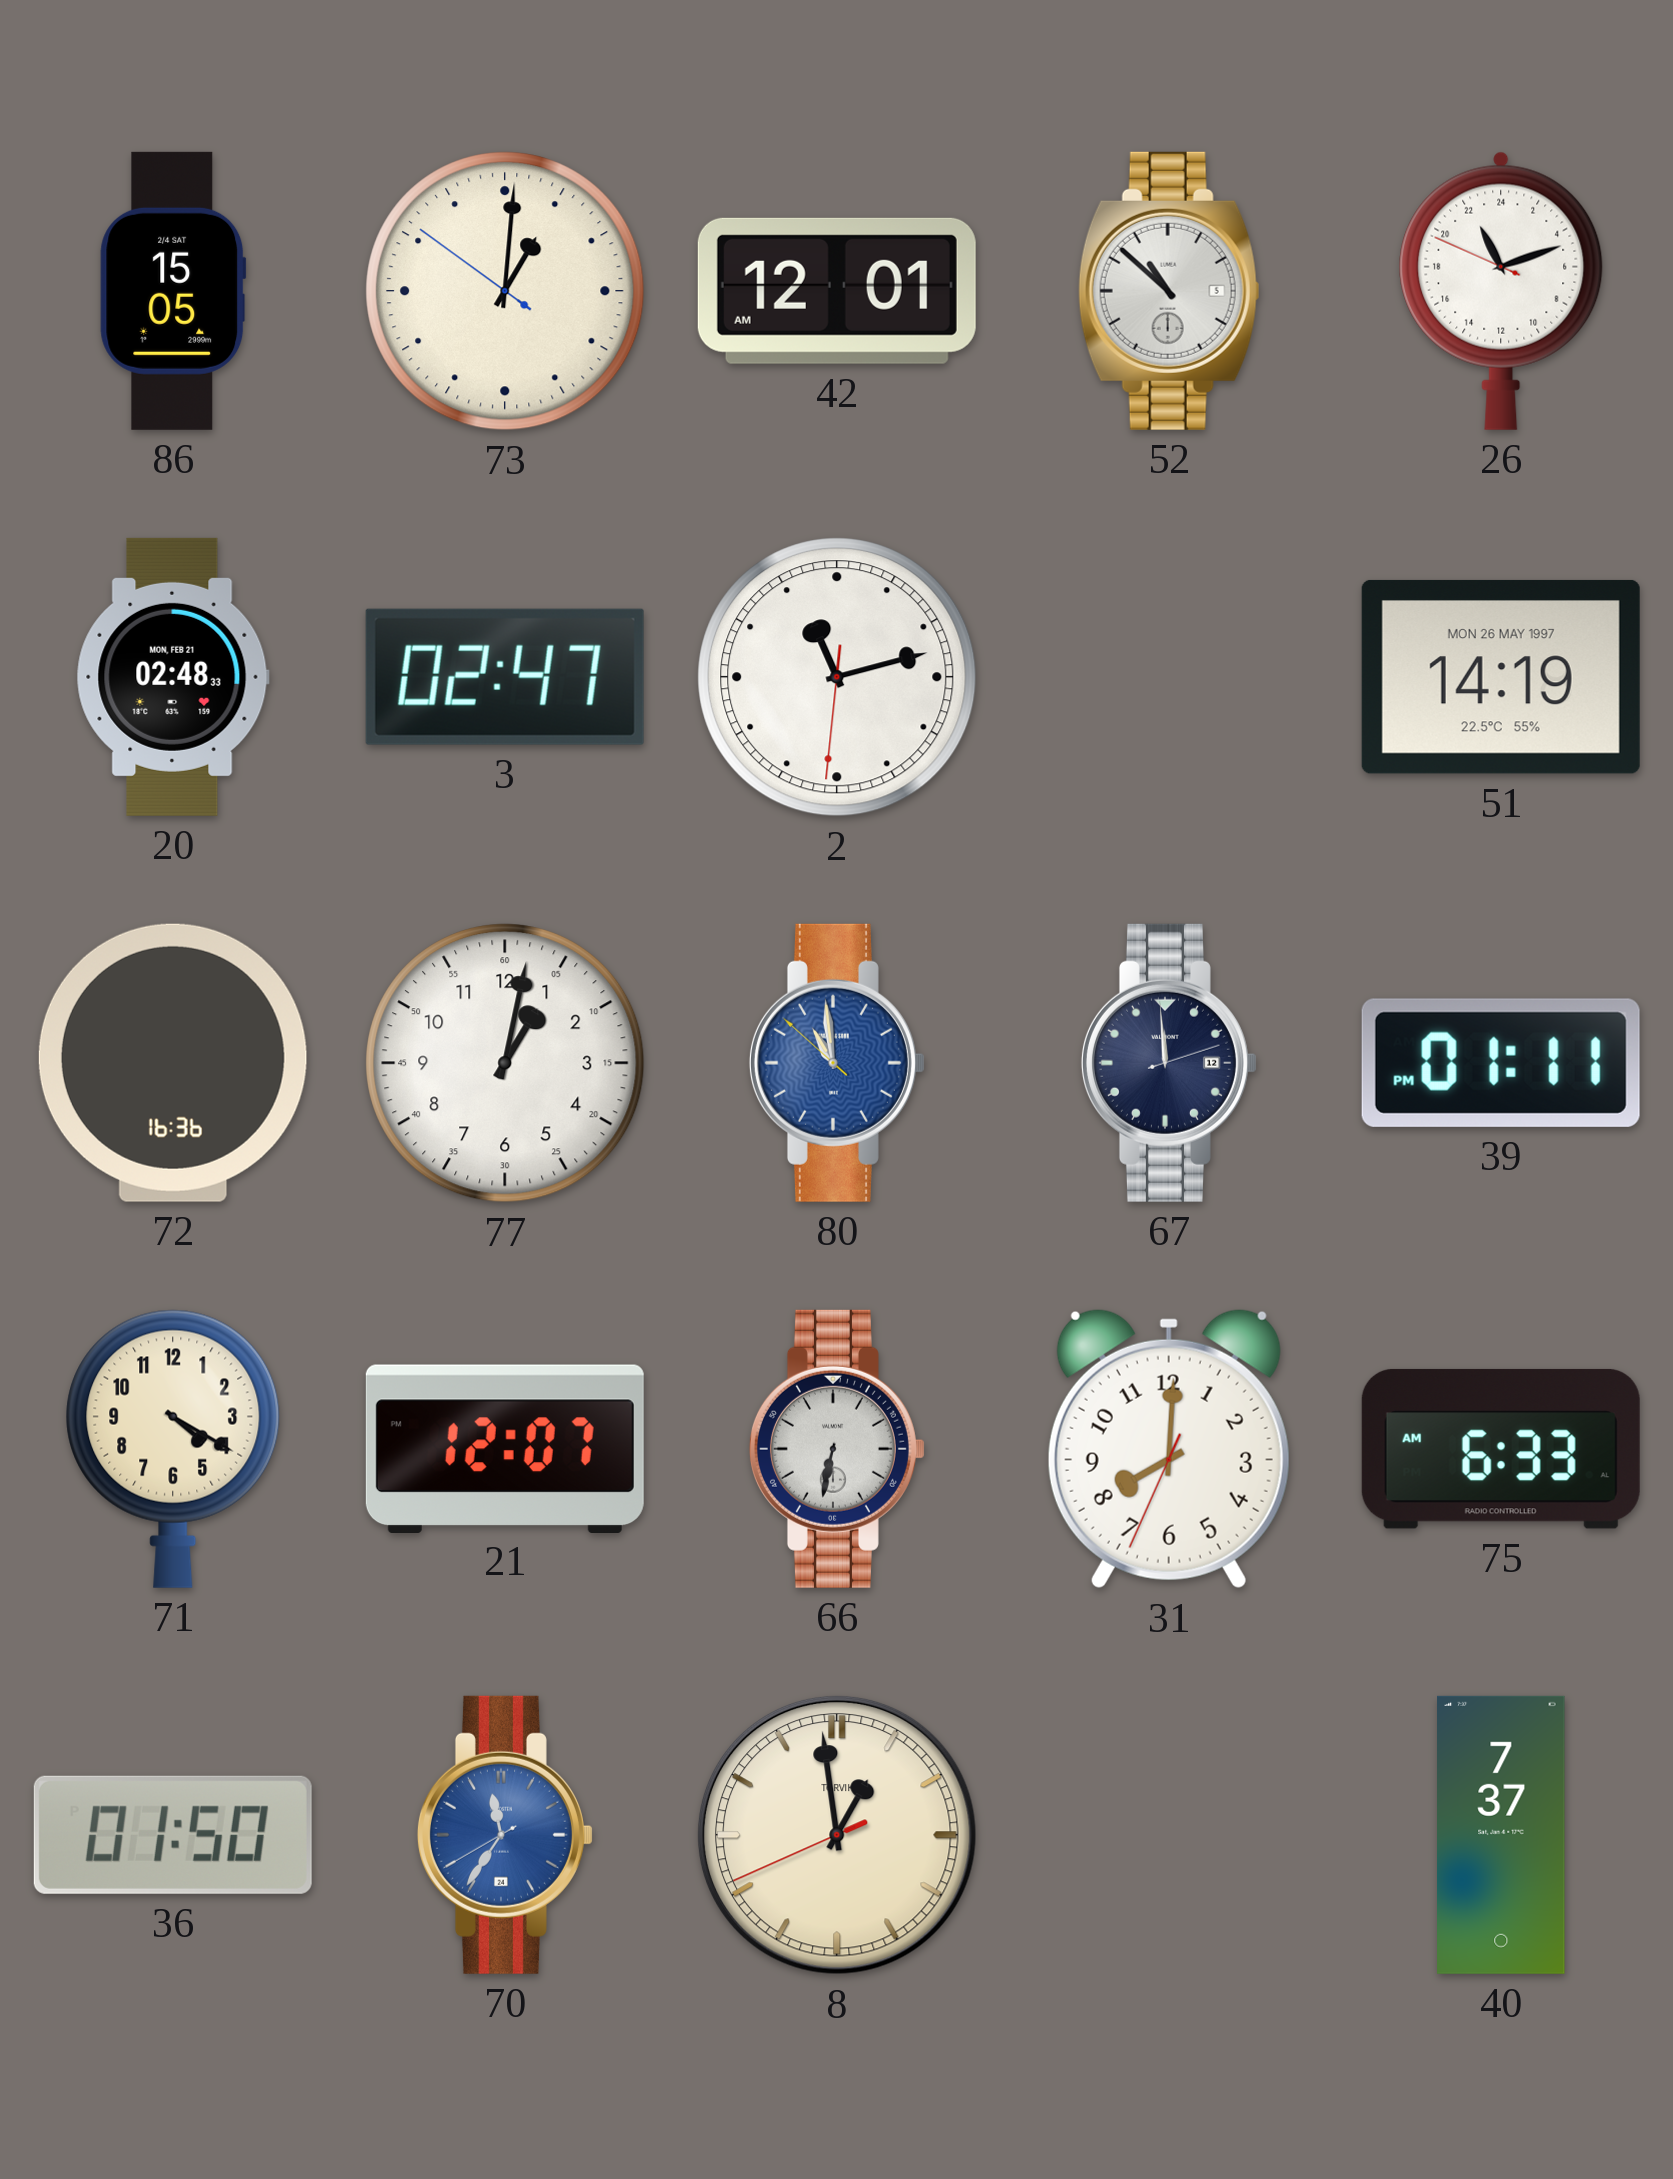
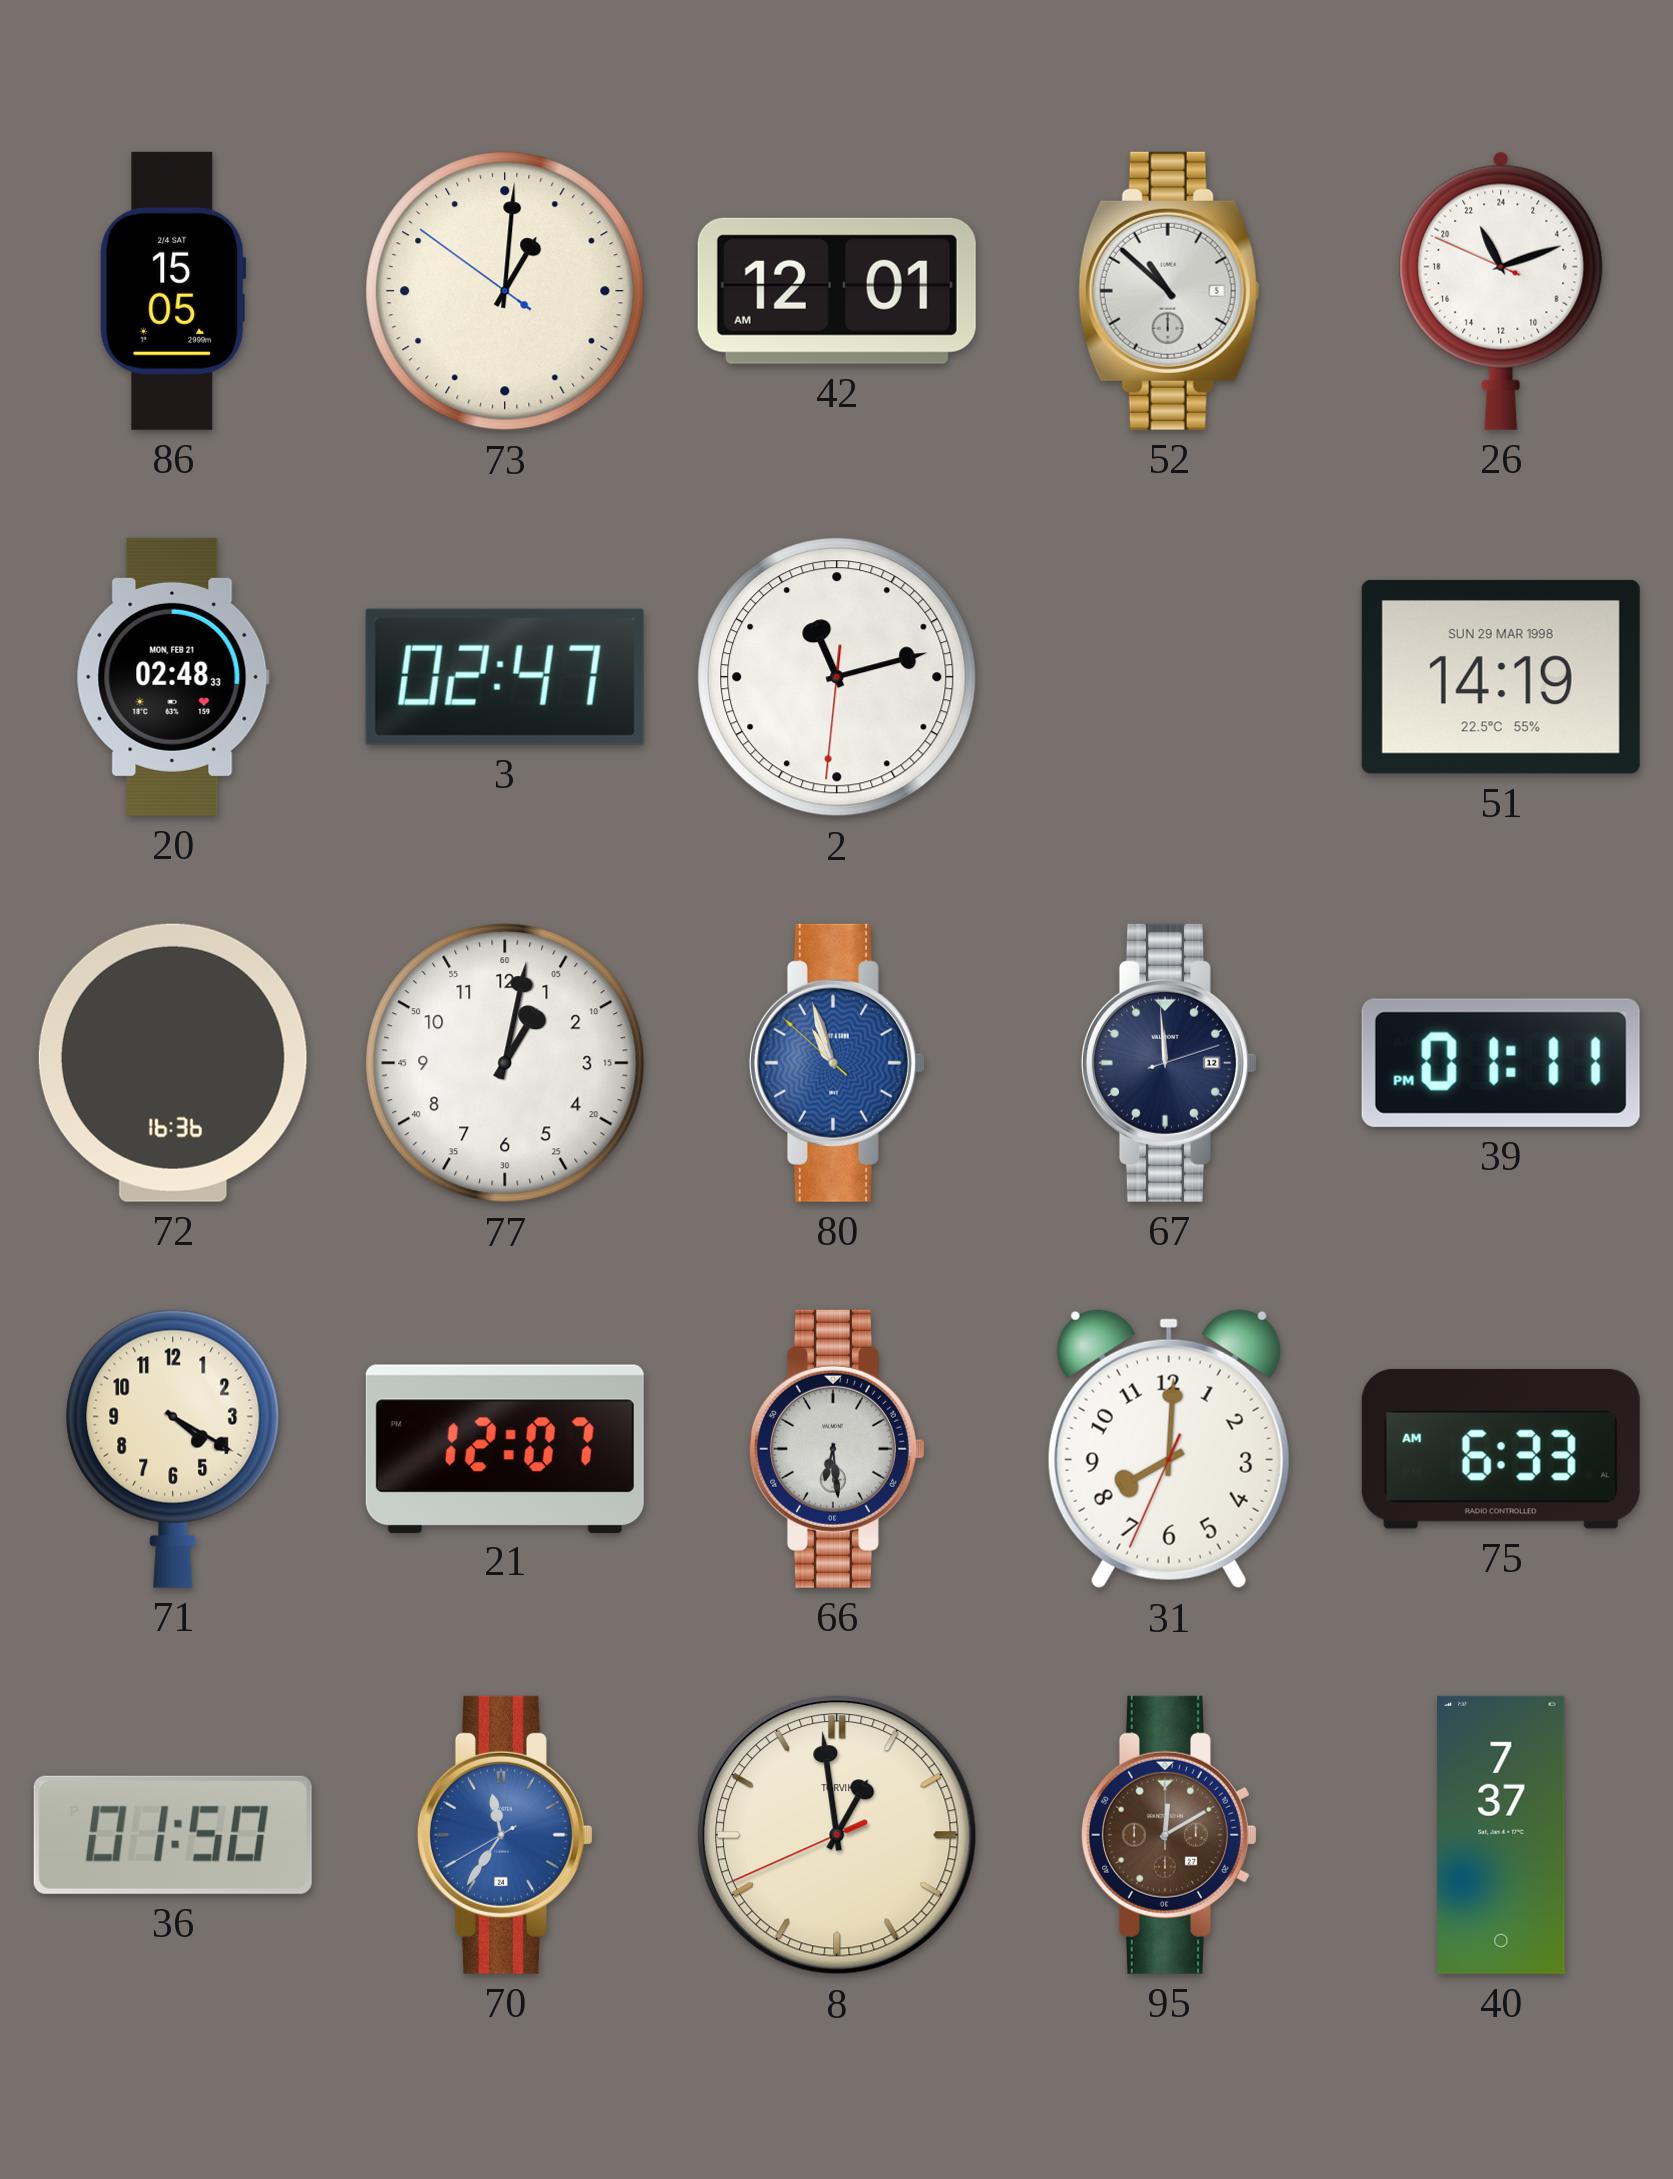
51 date: MON 26 MAY 1997 -> SUN 29 MAR 1998
80: 10:58 -> 10:56
66: 6:32 -> 6:29
95: none -> 12:10
